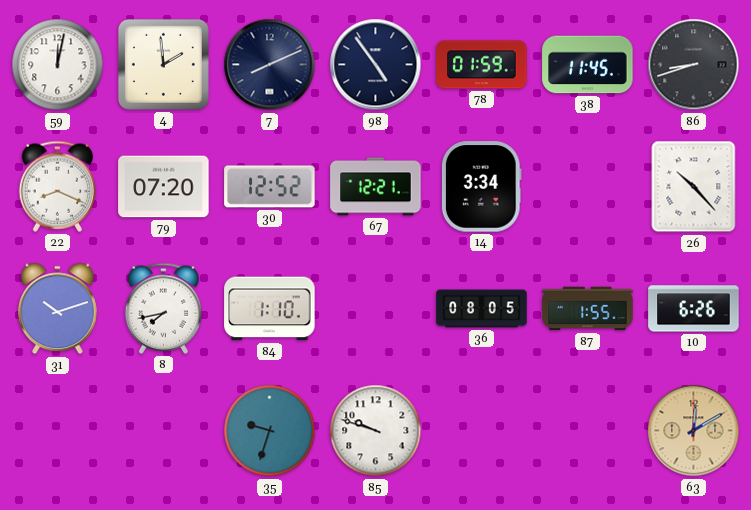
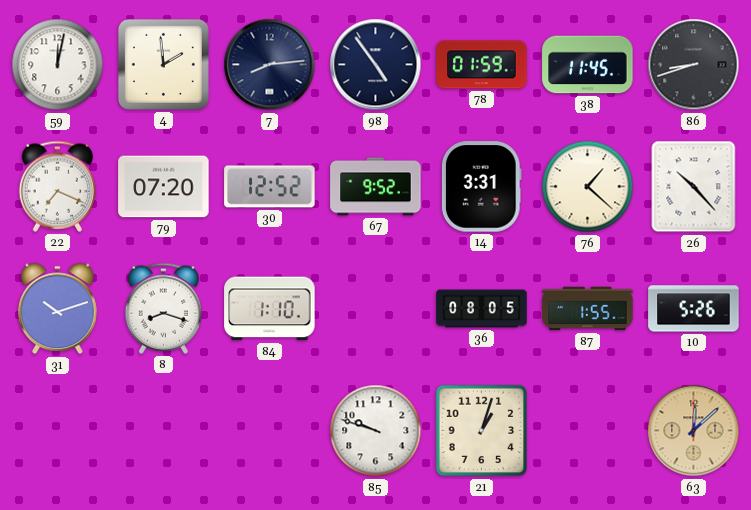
7: 8:11 -> 8:14
22: 8:19 -> 7:19
67: 12:21 -> 9:52
14: 3:34 -> 3:31
76: none -> 1:22
8: 7:43 -> 8:18
10: 6:26 -> 5:26
35: 9:33 -> none
21: none -> 1:03
63: 12:10 -> 12:08
